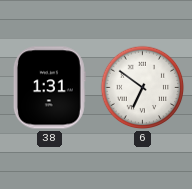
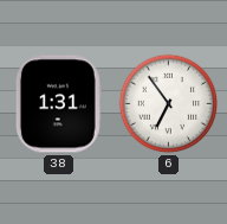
6: 6:51 -> 6:54
